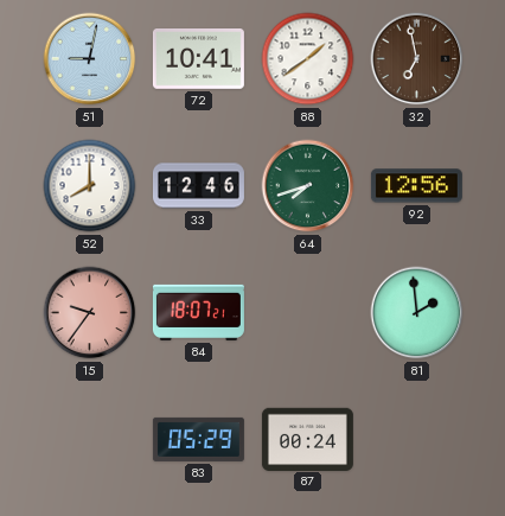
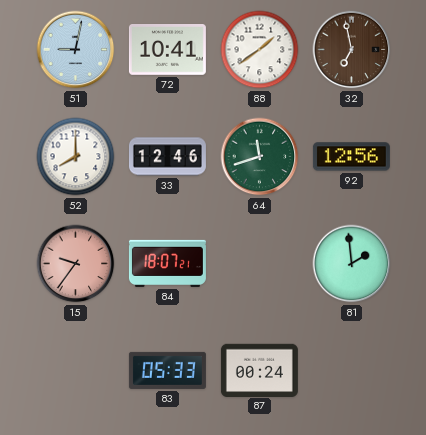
64: 7:42 -> 11:42
83: 05:29 -> 05:33
